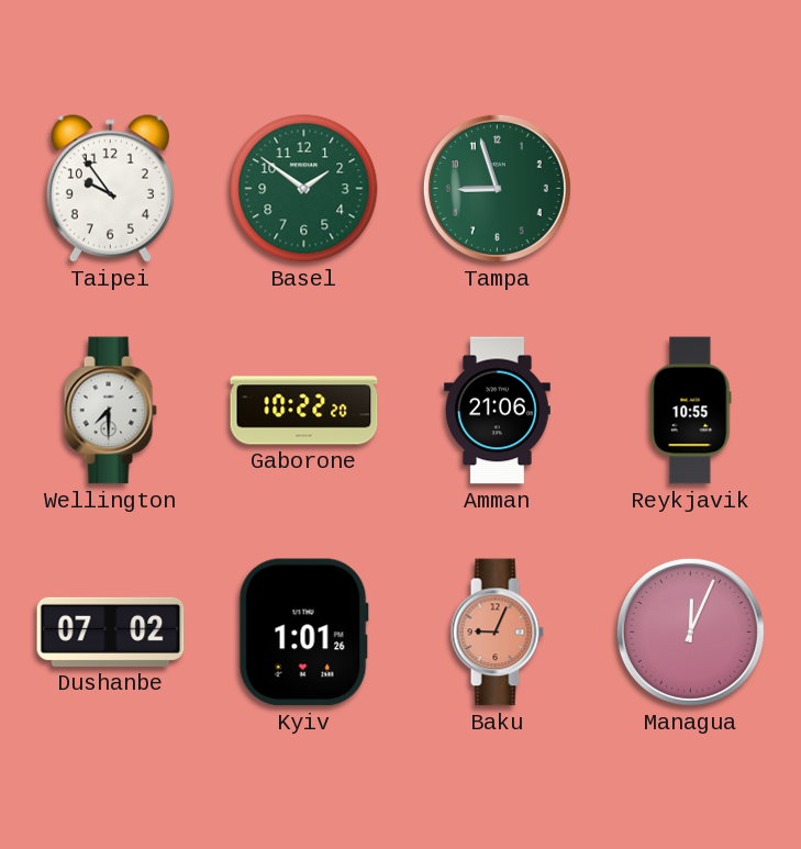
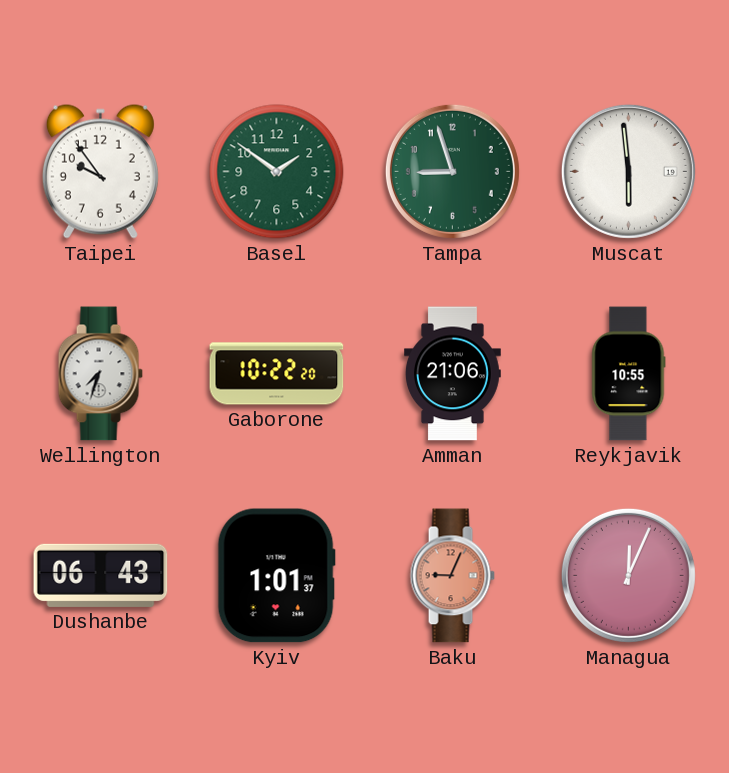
Muscat: none -> 5:59
Wellington: 7:30 -> 7:33
Dushanbe: 07:02 -> 06:43
Kyiv: 1:01:26 -> 1:01:37
